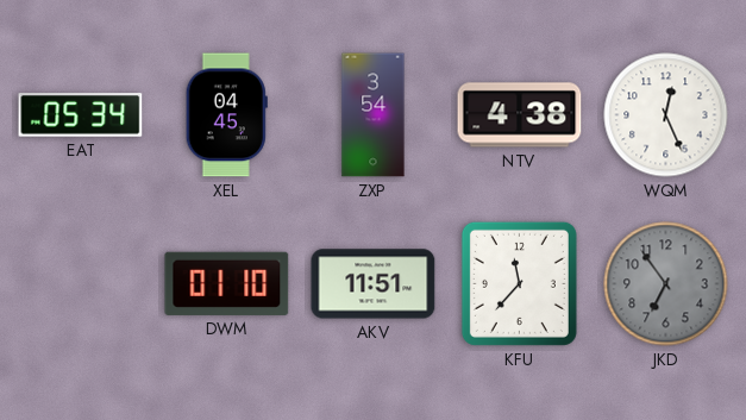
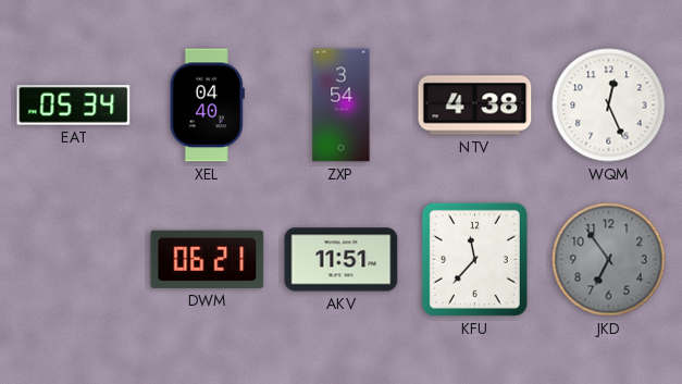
XEL: 04:45 -> 04:40
DWM: 01:10 -> 06:21
